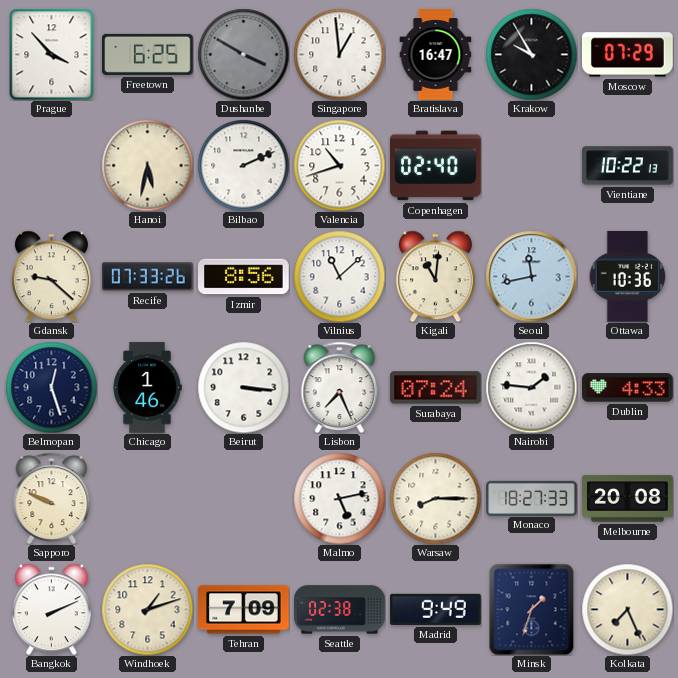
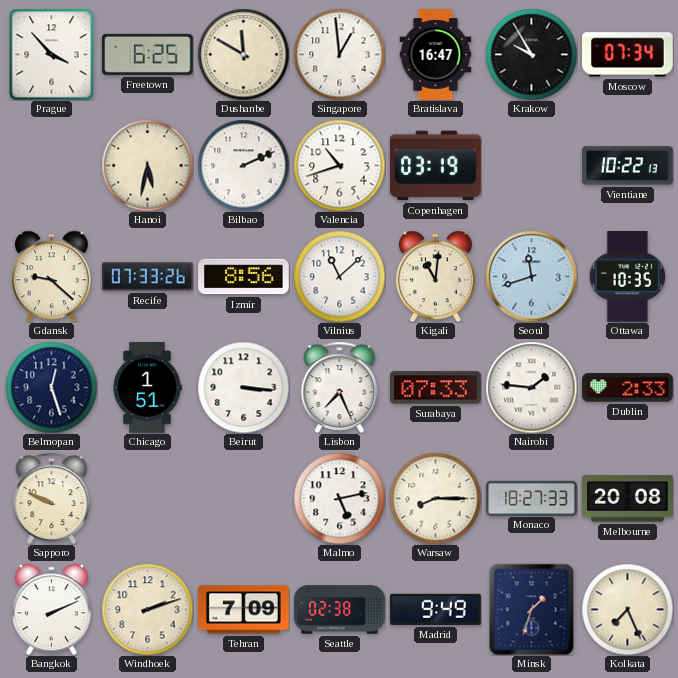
Dushanbe: 3:50 -> 11:50
Dushanbe dial: grey -> cream
Moscow: 07:29 -> 07:34
Copenhagen: 02:40 -> 03:19
Seoul: 11:43 -> 11:42
Ottawa: 10:36 -> 10:35
Chicago: 1:46 -> 1:51
Surabaya: 07:24 -> 07:33
Dublin: 4:33 -> 2:33
Windhoek: 1:12 -> 2:12
